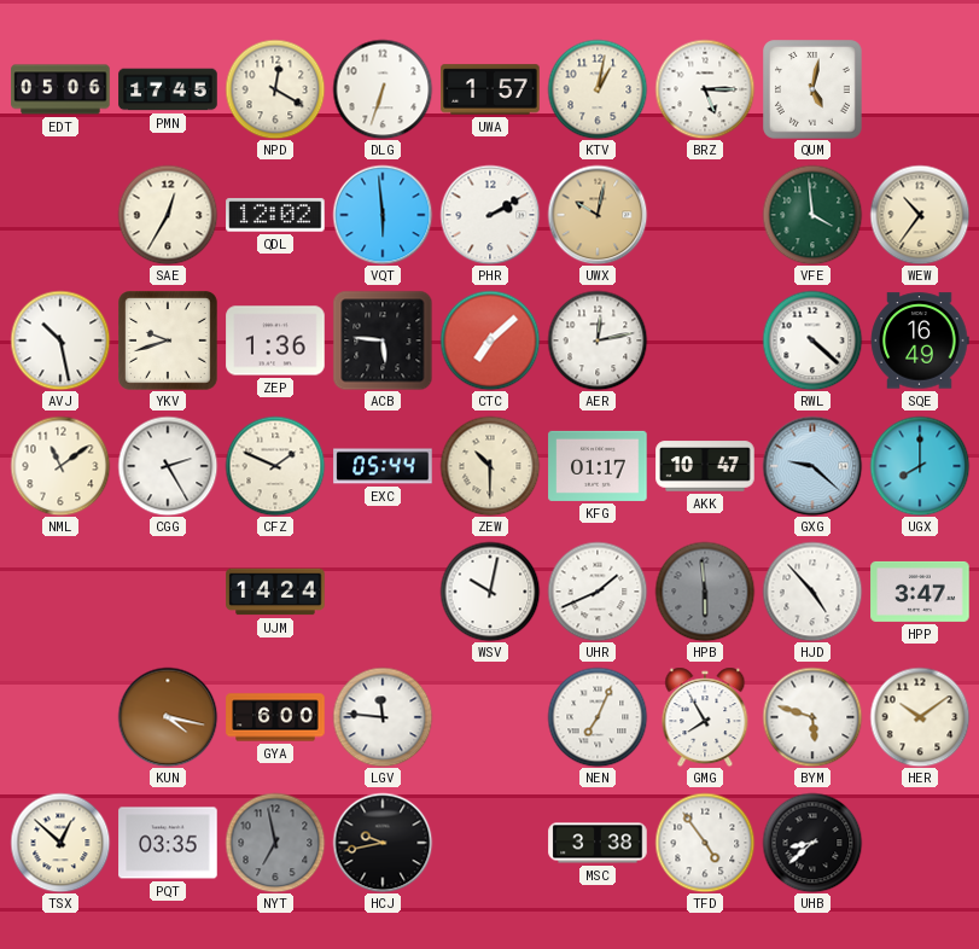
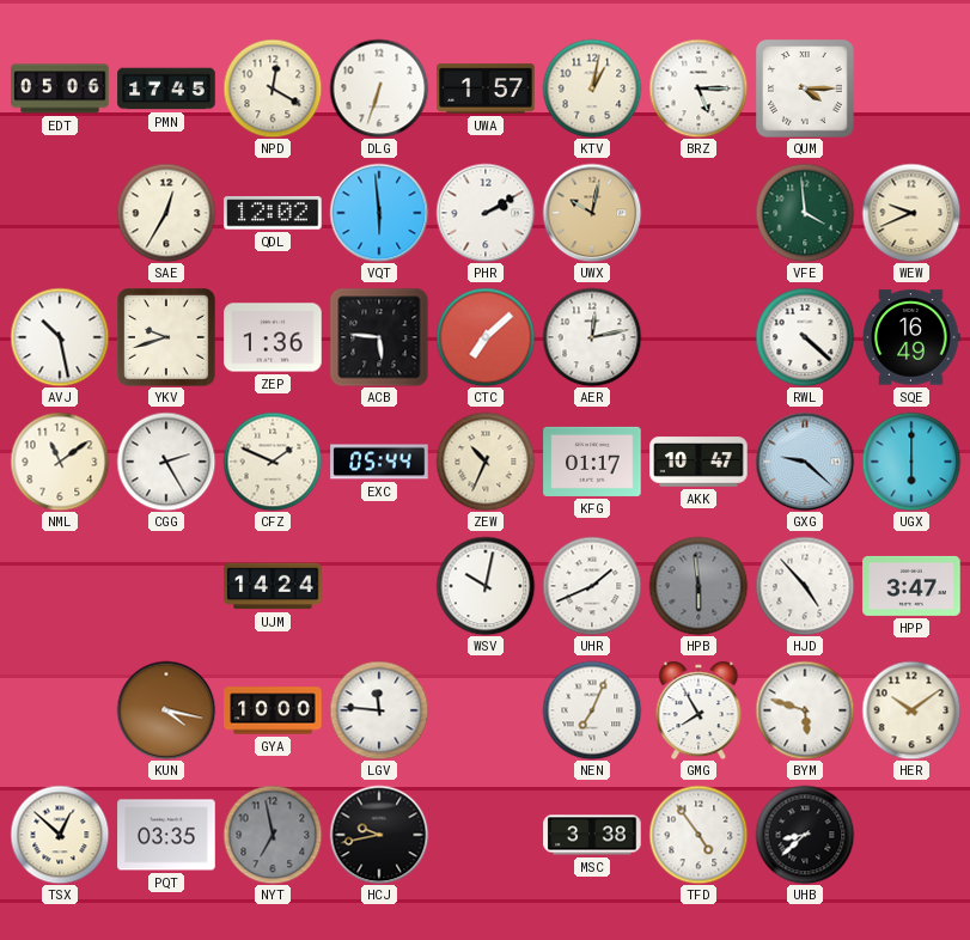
QUM: 5:02 -> 4:15
WEW: 10:36 -> 9:41
ZEW: 10:30 -> 10:34
UGX: 8:00 -> 6:00
GYA: 6:00 -> 10:00
